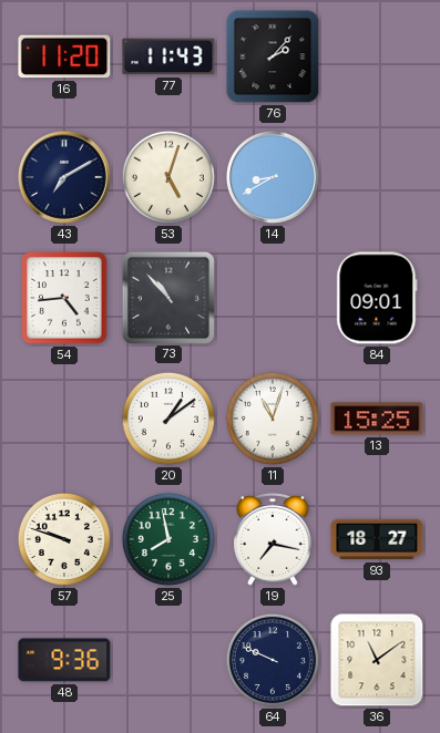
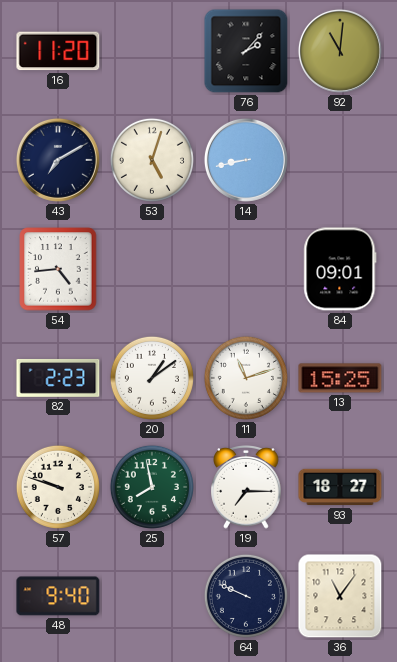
77: 11:43 -> none
92: none -> 11:01
14: 8:40 -> 8:43
73: 10:53 -> none
82: none -> 2:23
11: 11:03 -> 11:12
19: 7:17 -> 7:15
48: 9:36 -> 9:40
36: 11:09 -> 11:06
